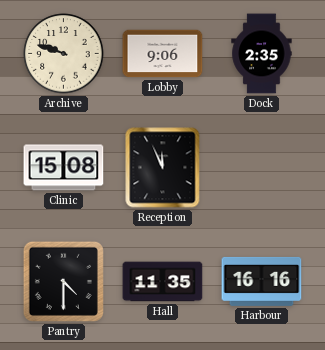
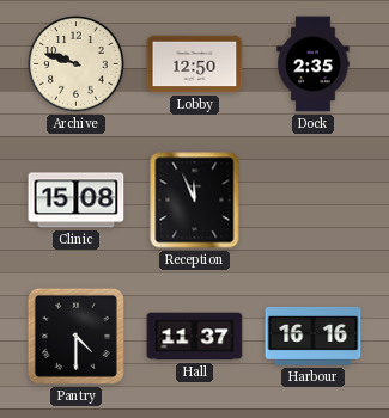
Lobby: 9:06 -> 12:50
Hall: 11:35 -> 11:37
